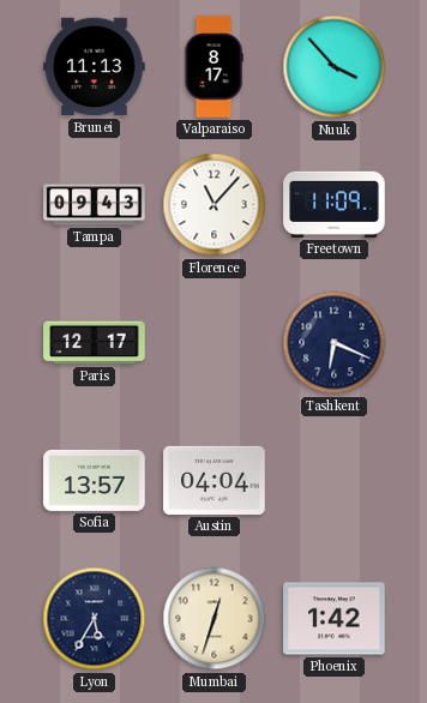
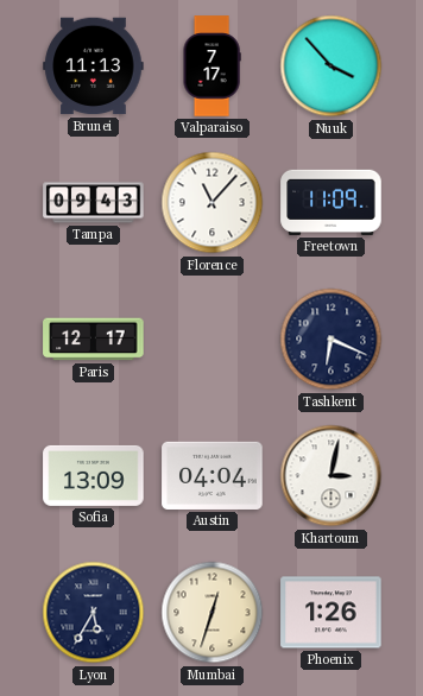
Valparaiso: 8:17 -> 7:17
Sofia: 13:57 -> 13:09
Khartoum: none -> 3:02
Phoenix: 1:42 -> 1:26
